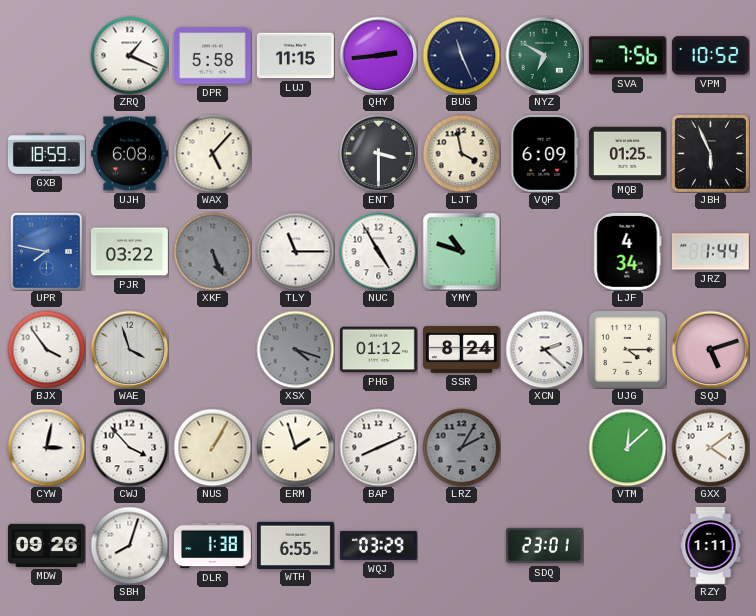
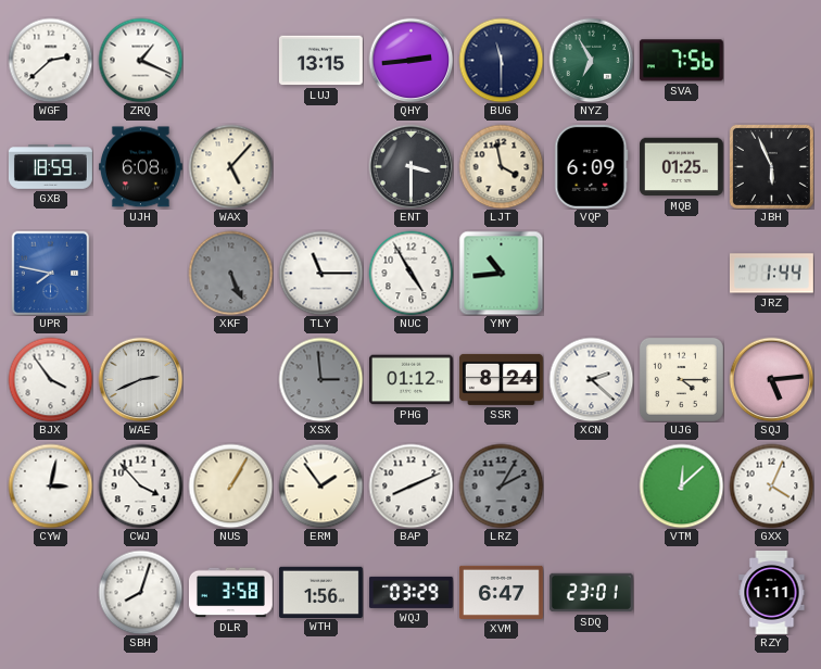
WGF: none -> 2:38
DPR: 5:58 -> none
LUJ: 11:15 -> 13:15
BUG: 11:26 -> 11:30
NYZ: 6:50 -> 6:55
VPM: 10:52 -> none
PJR: 03:22 -> none
YMY: 10:48 -> 10:44
LJF: 4:34 -> none
WAE: 3:57 -> 2:41
XSX: 4:18 -> 2:59
SQJ: 5:12 -> 5:14
ERM: 1:57 -> 1:54
GXX: 4:09 -> 4:04
MDW: 09:26 -> none
DLR: 1:38 -> 3:58
WTH: 6:55 -> 1:56
XVM: none -> 6:47
